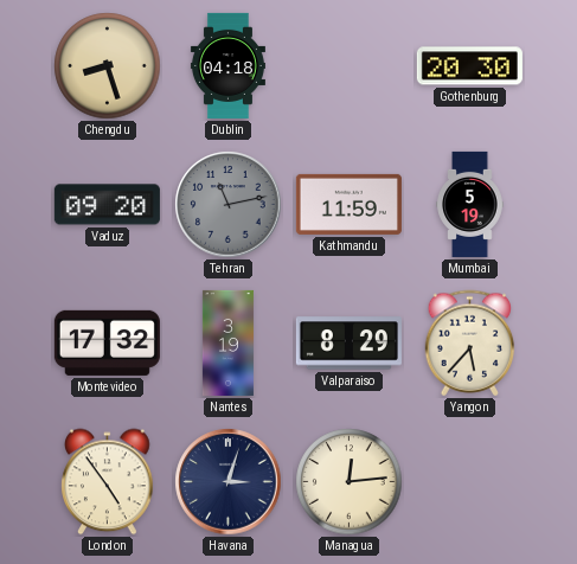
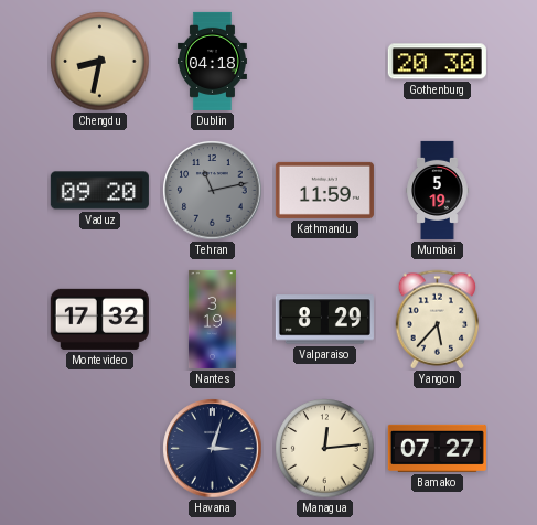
Chengdu: 8:27 -> 8:32
London: 4:54 -> none
Bamako: none -> 07:27
